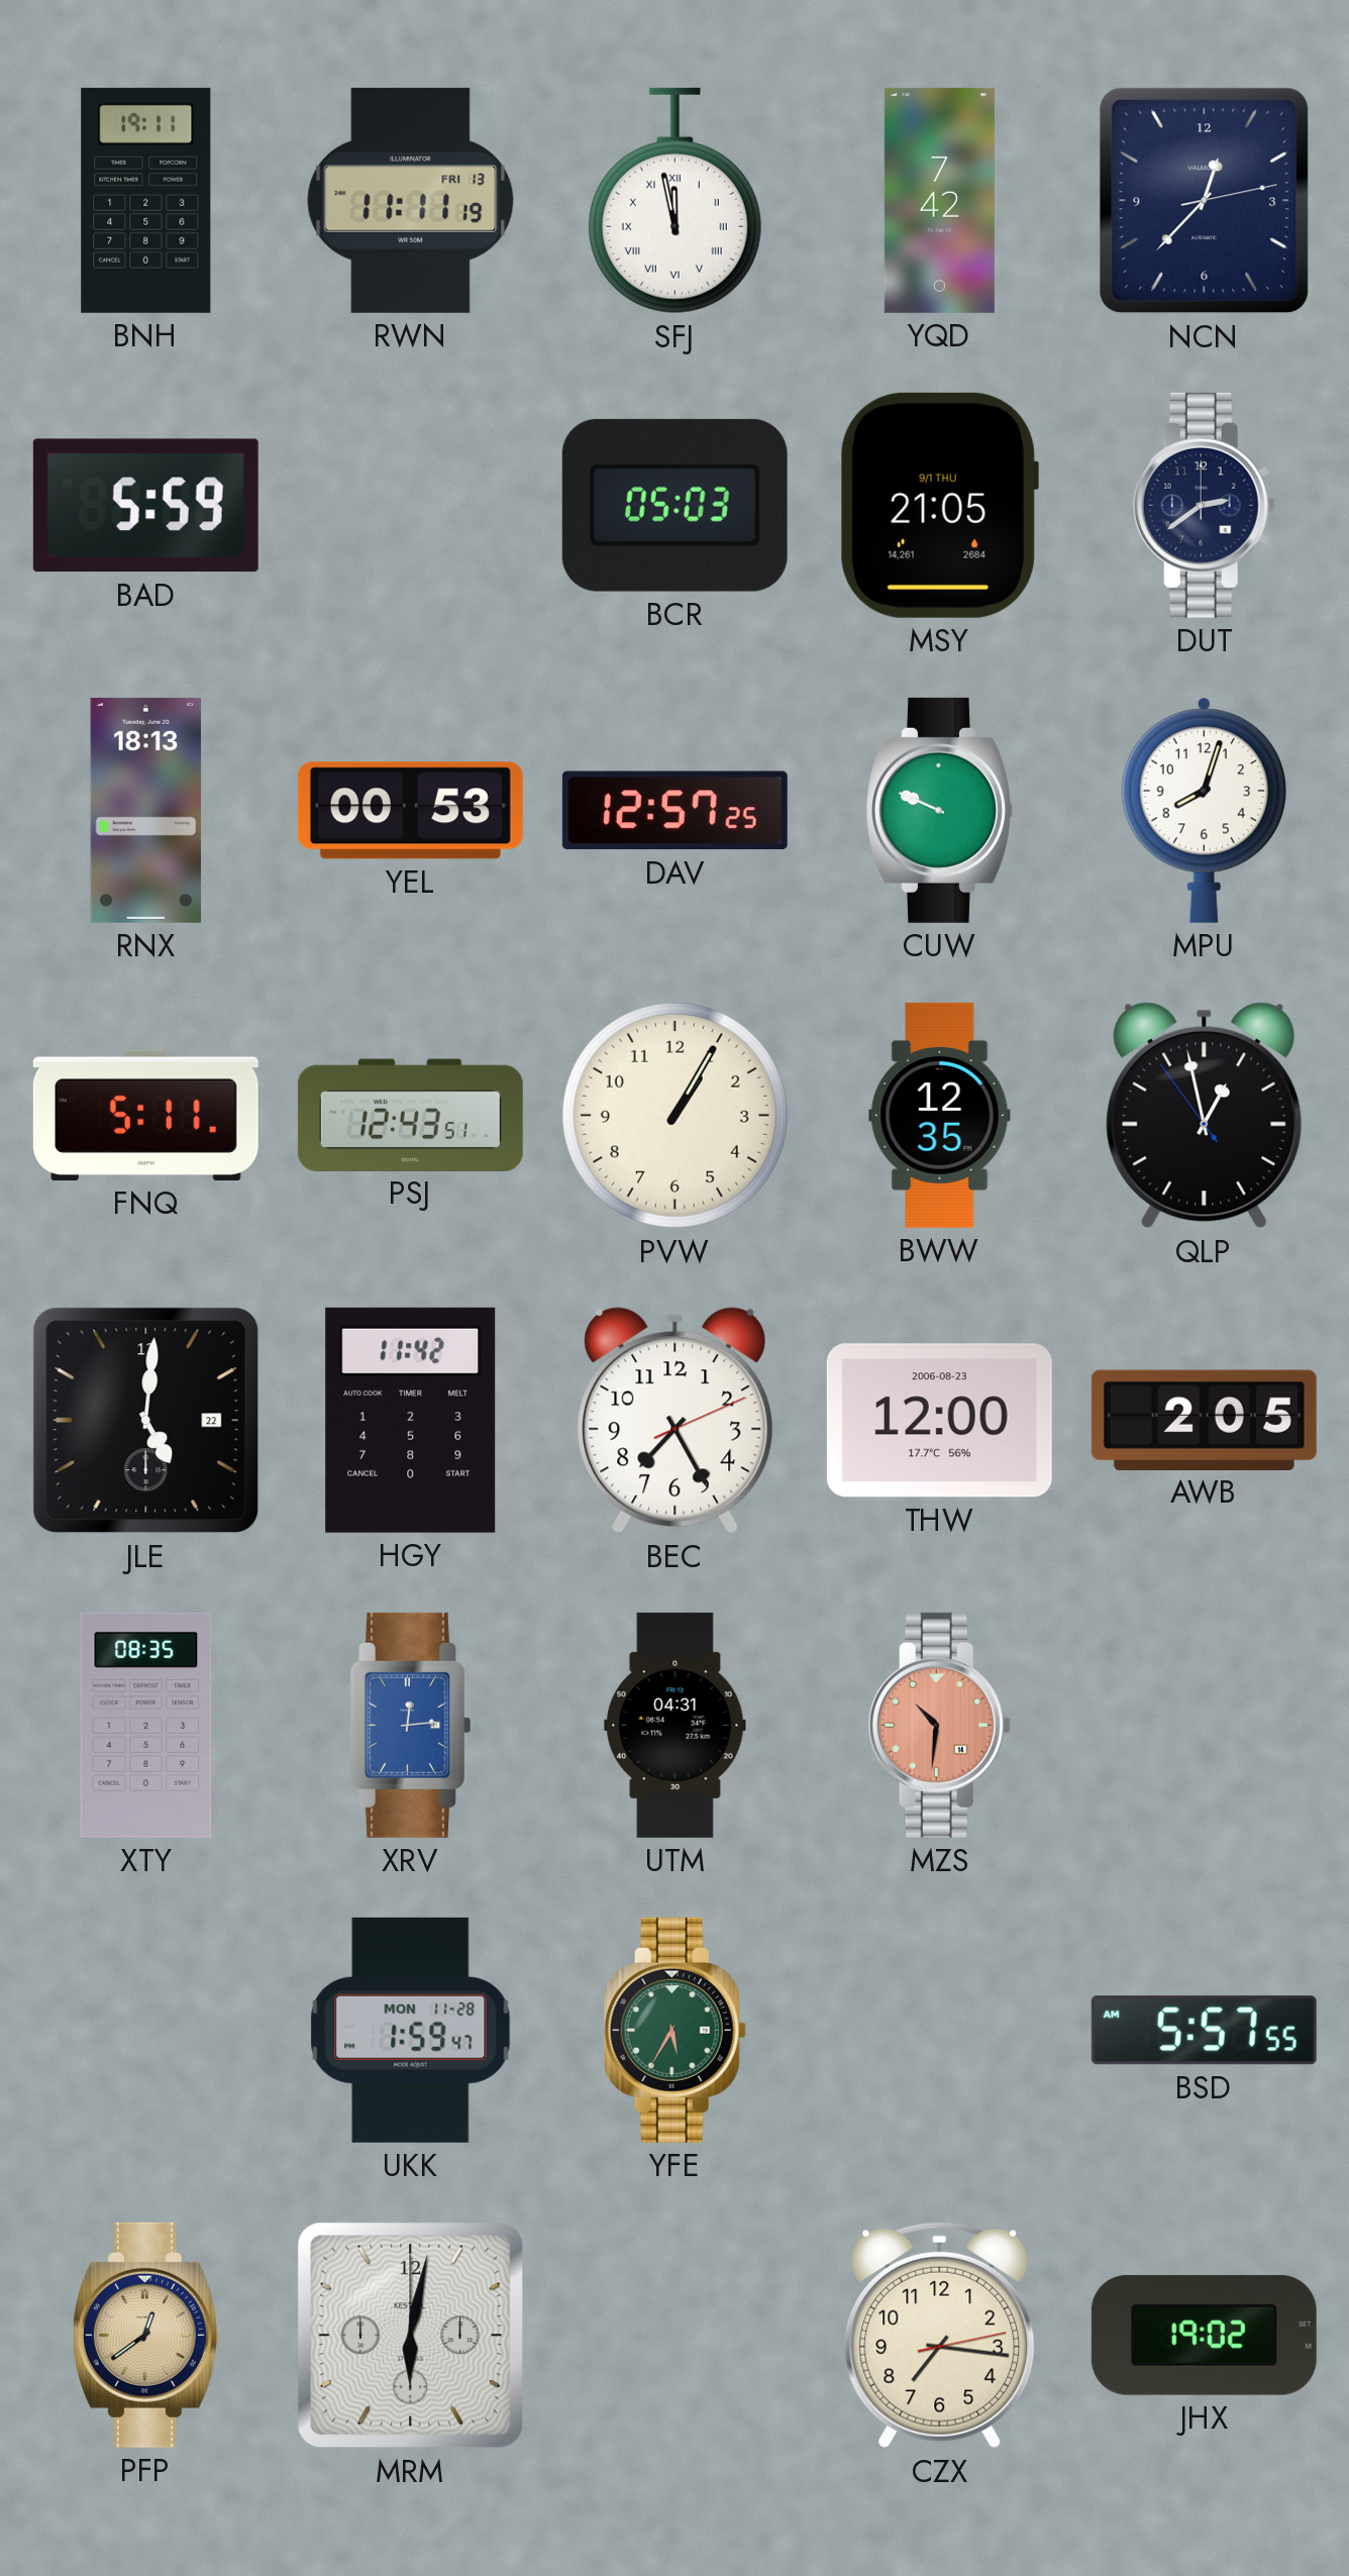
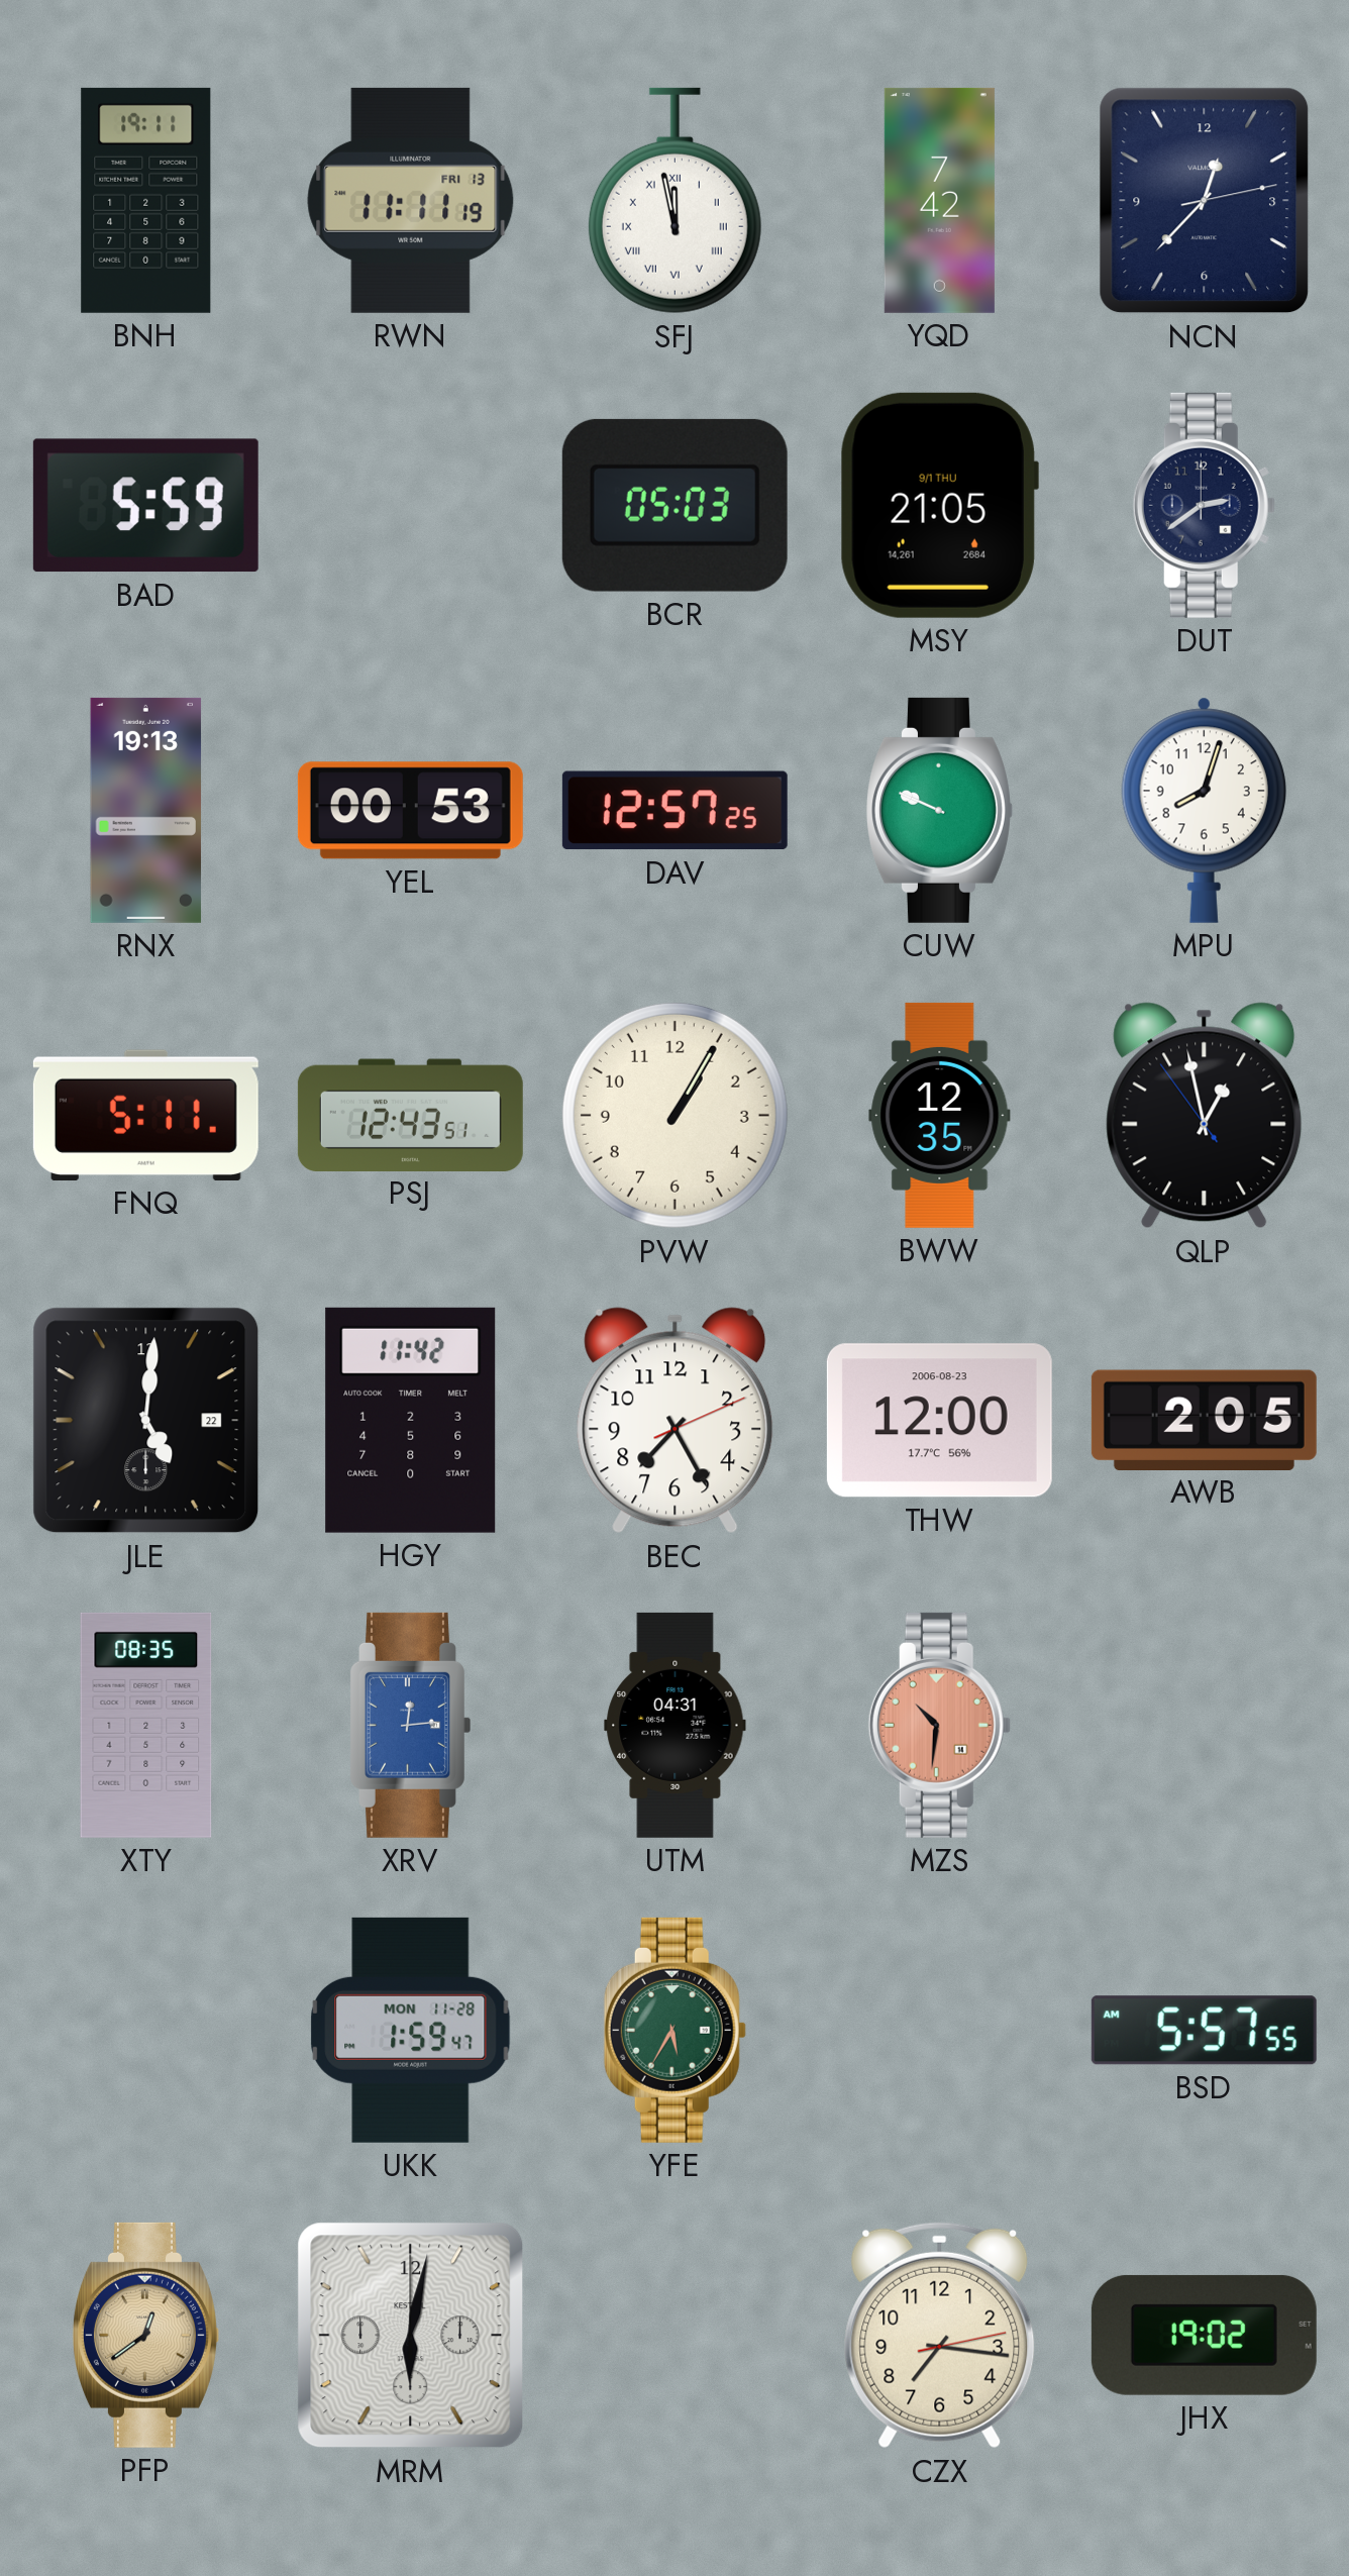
RNX: 18:13 -> 19:13
